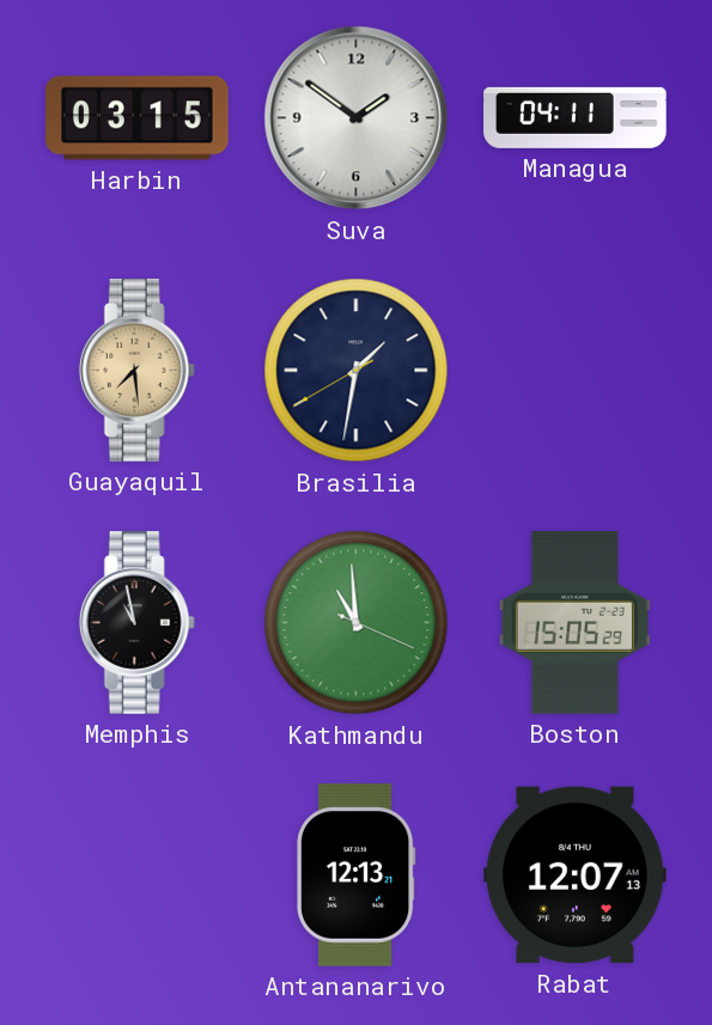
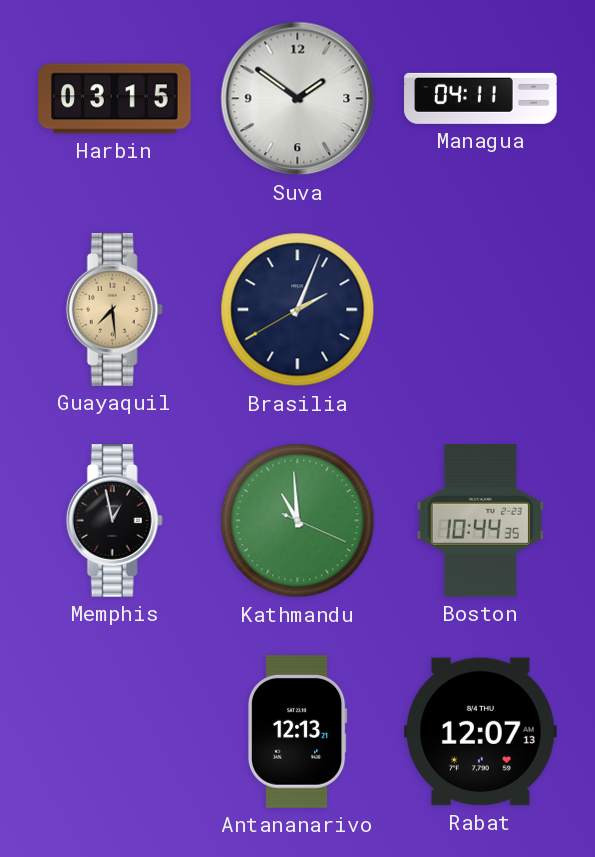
Brasilia: 1:31 -> 2:03
Memphis: 10:58 -> 12:58
Boston: 15:05 -> 10:44
